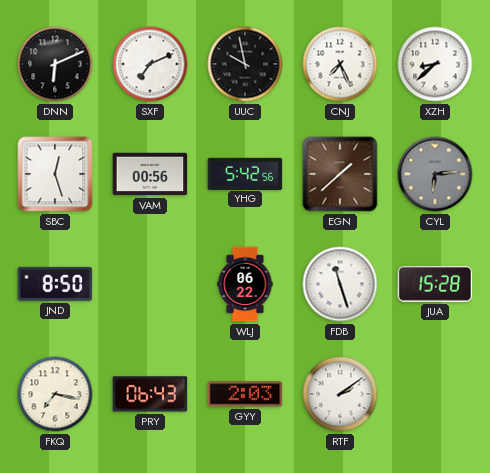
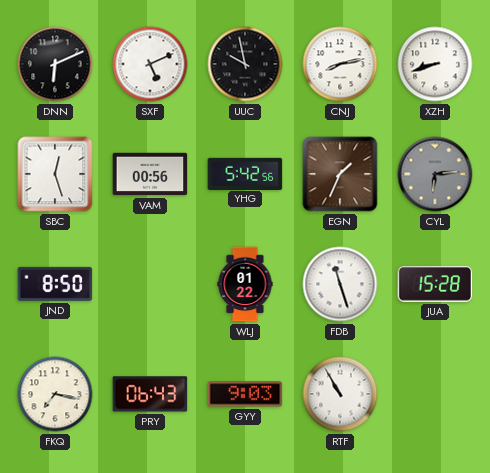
SXF: 7:11 -> 5:11
CNJ: 7:26 -> 8:13
XZH: 8:38 -> 8:42
EGN: 1:38 -> 1:34
WLJ: 06:22 -> 01:22
GYY: 2:03 -> 9:03
RTF: 2:09 -> 10:55
